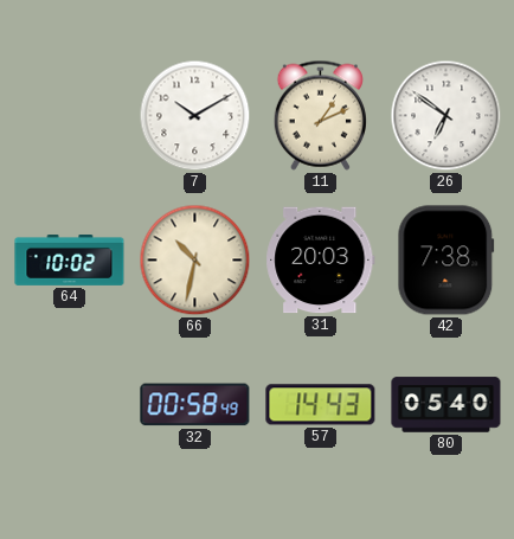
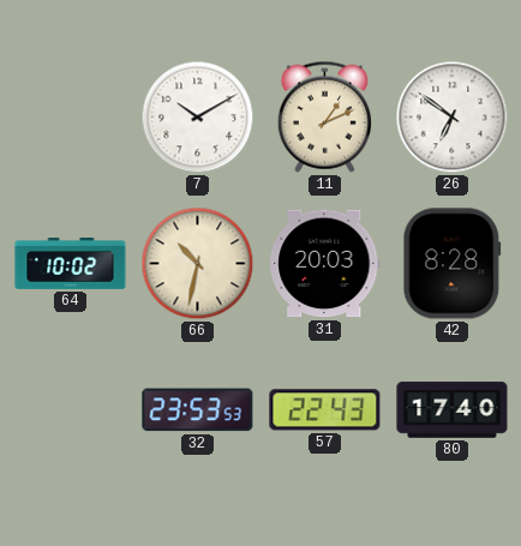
42: 7:38 -> 8:28
32: 00:58 -> 23:53
57: 14:43 -> 22:43
80: 05:40 -> 17:40
